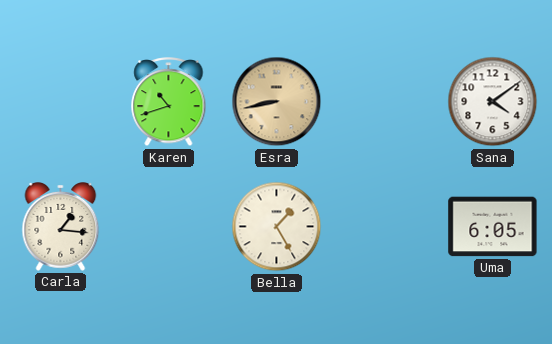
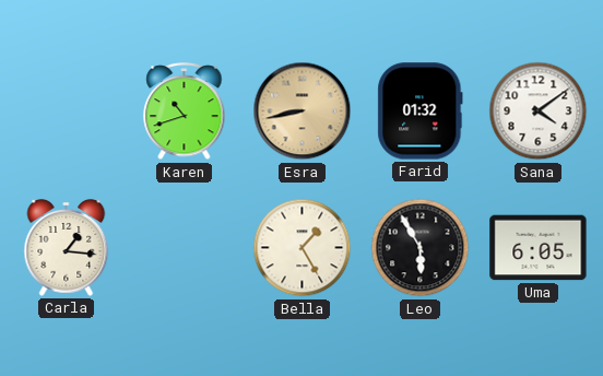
Farid: none -> 01:32
Leo: none -> 5:55
